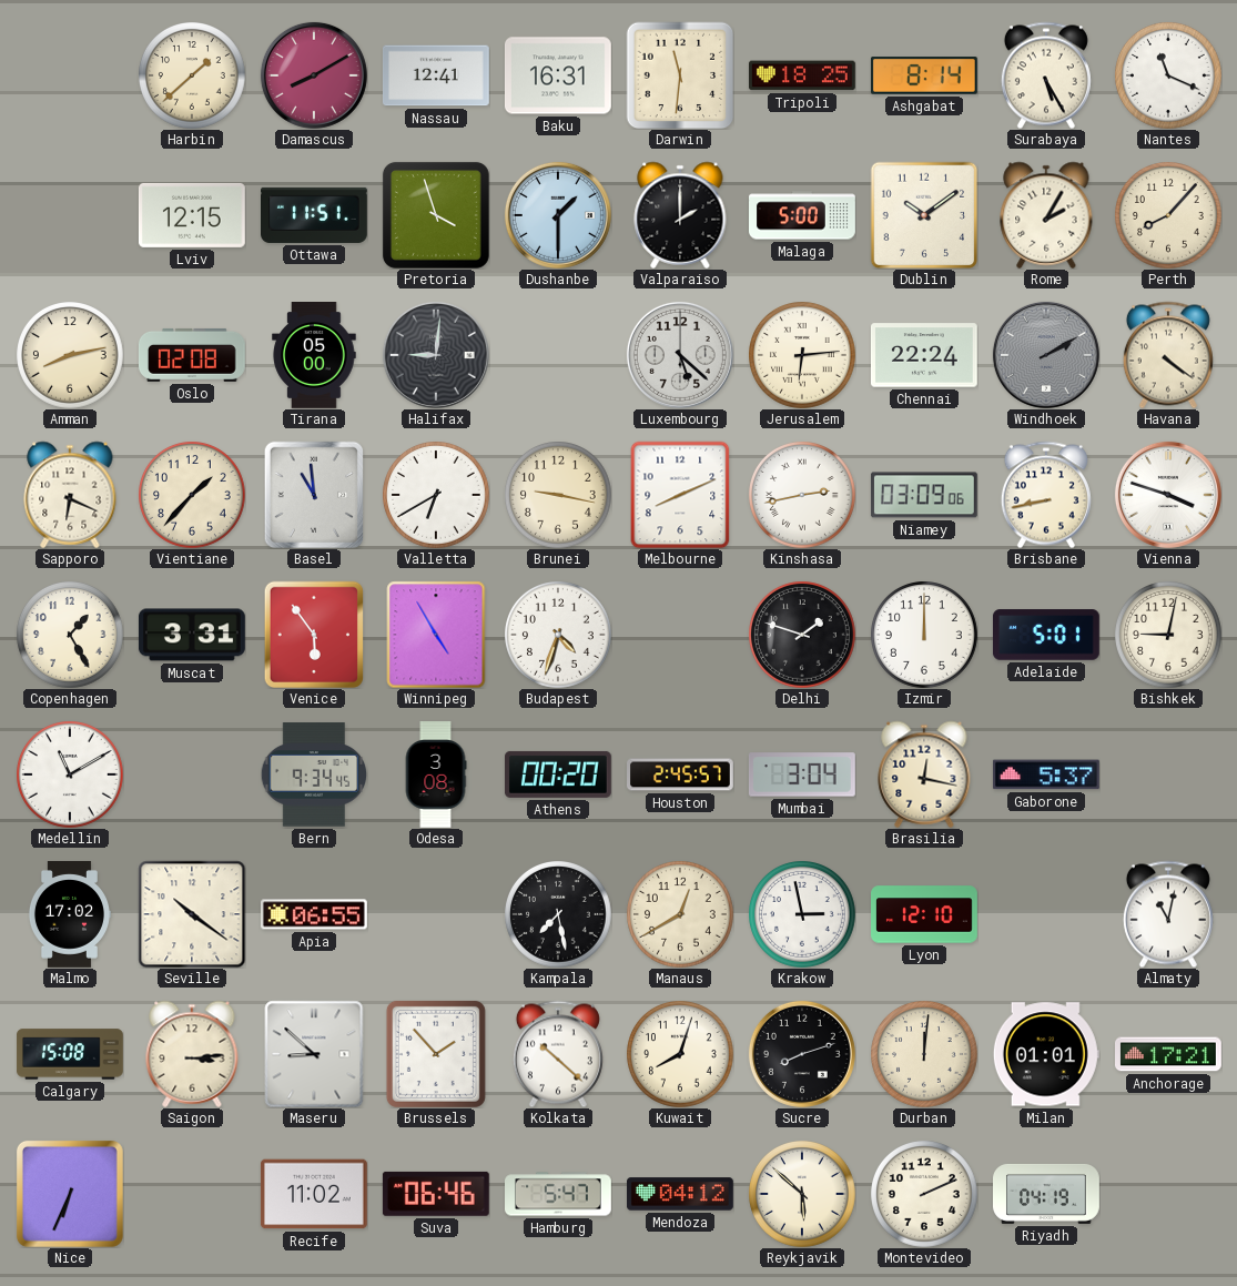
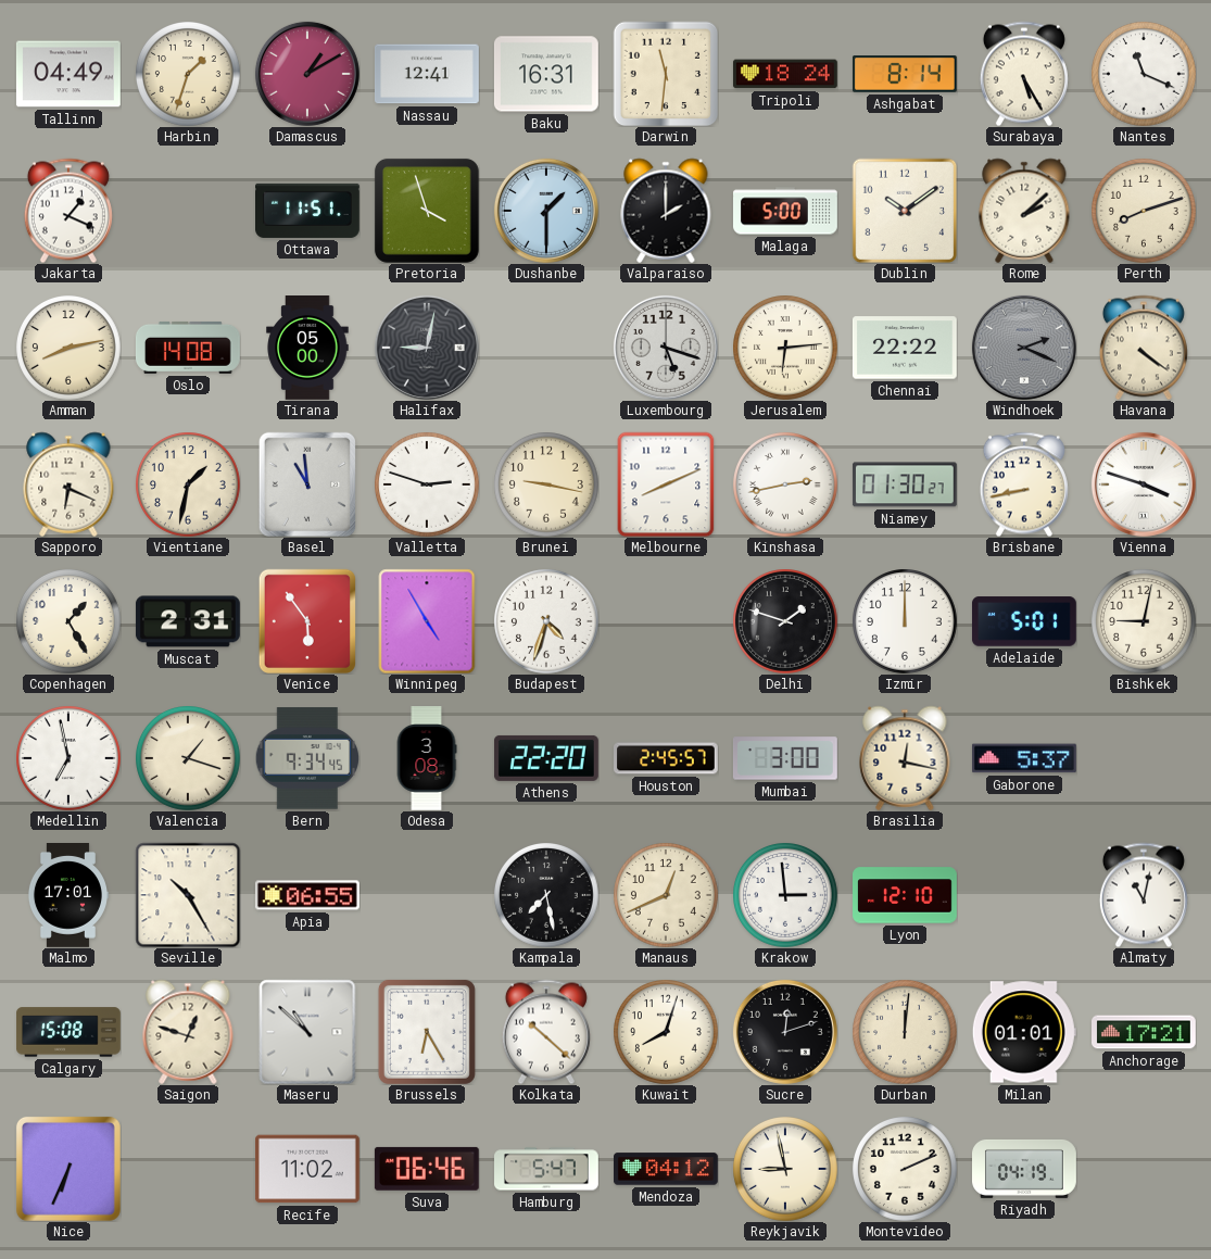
Tallinn: none -> 04:49
Harbin: 1:38 -> 1:33
Damascus: 8:10 -> 1:10
Tripoli: 18:25 -> 18:24
Jakarta: none -> 1:19
Lviv: 12:15 -> none
Rome: 2:05 -> 2:08
Perth: 8:07 -> 8:12
Oslo: 02:08 -> 14:08
Halifax: 9:01 -> 9:02
Luxembourg: 5:22 -> 5:18
Chennai: 22:24 -> 22:22
Windhoek: 2:10 -> 2:19
Vientiane: 1:37 -> 1:32
Valletta: 6:40 -> 2:48
Niamey: 03:09 -> 01:30
Muscat: 3:31 -> 2:31
Medellin: 11:10 -> 6:58
Valencia: none -> 1:18
Athens: 00:20 -> 22:20
Mumbai: 3:04 -> 3:00
Malmo: 17:02 -> 17:01
Seville: 10:21 -> 10:25
Manaus: 12:40 -> 12:41
Krakow: 2:58 -> 2:59
Saigon: 3:14 -> 12:48
Maseru: 8:52 -> 10:52
Brussels: 1:53 -> 6:25
Sucre: 8:12 -> 12:12
Reykjavik: 5:52 -> 8:58
